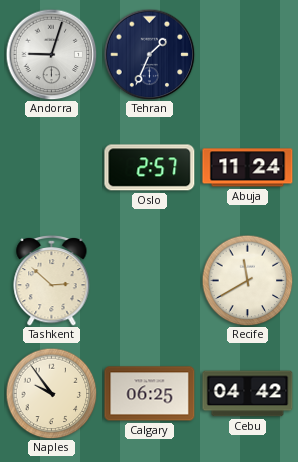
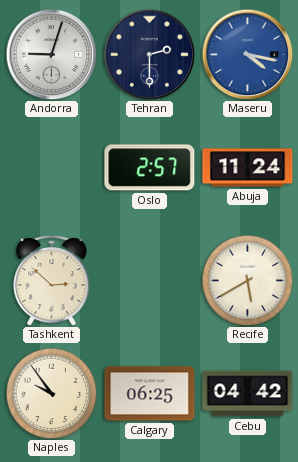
Tehran: 1:34 -> 2:30
Maseru: none -> 4:17
Recife: 11:40 -> 5:40
